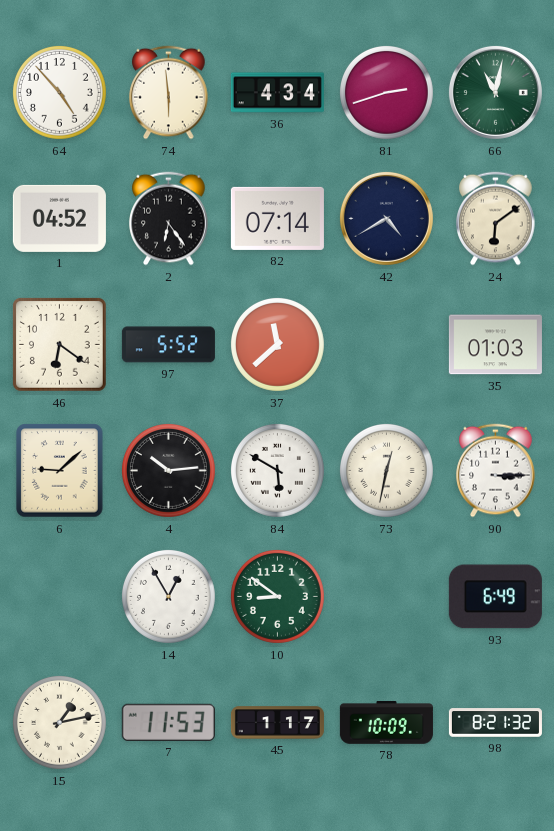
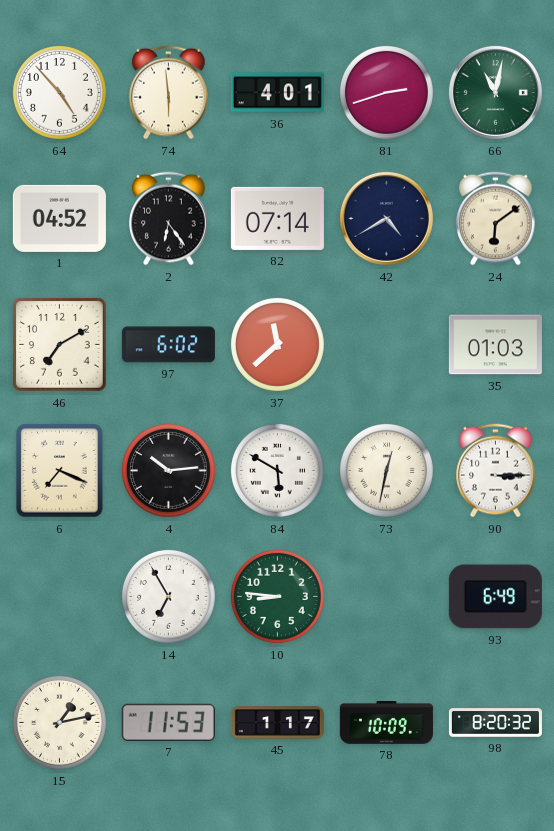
36: 4:34 -> 4:01
46: 6:21 -> 7:10
97: 5:52 -> 6:02
6: 9:08 -> 7:19
14: 12:55 -> 6:55
10: 8:51 -> 8:46
98: 8:21 -> 8:20
